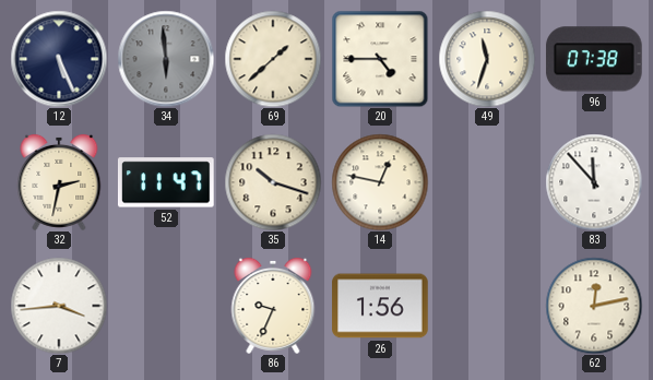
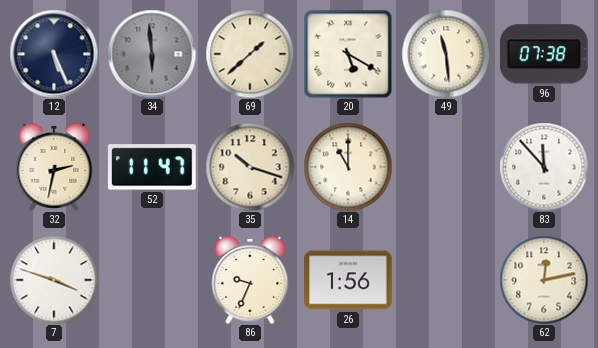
20: 4:45 -> 5:20
49: 11:33 -> 11:29
14: 12:47 -> 11:00
7: 3:44 -> 3:48
